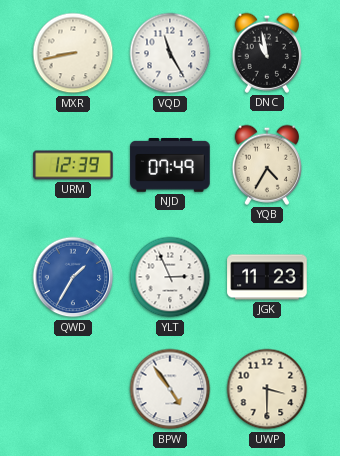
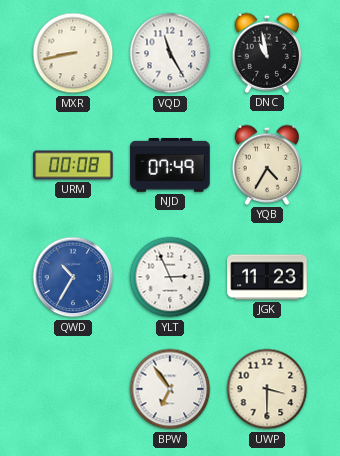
URM: 12:39 -> 00:08
QWD: 1:35 -> 10:35
BPW: 4:54 -> 6:54
